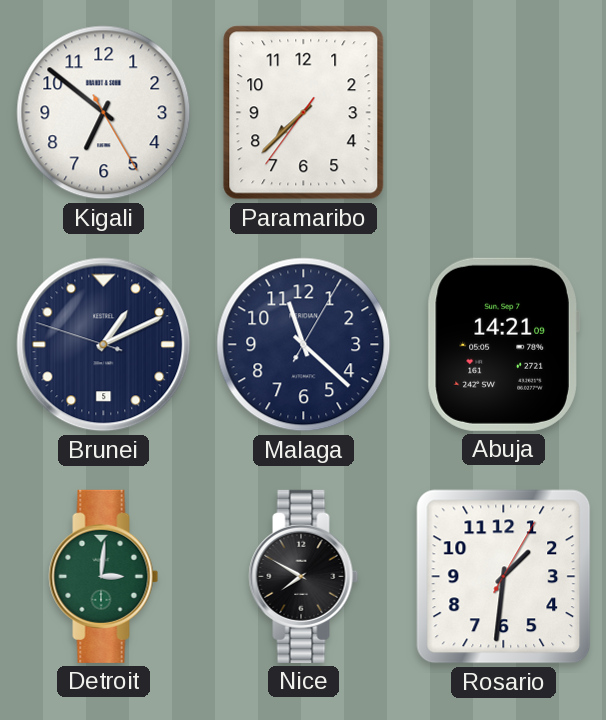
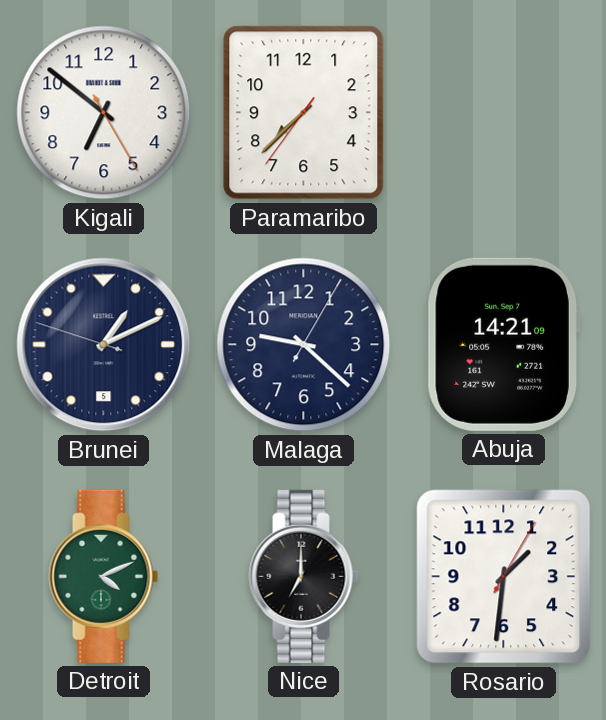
Malaga: 11:22 -> 9:22
Detroit: 3:01 -> 4:11
Nice: 7:50 -> 7:00
